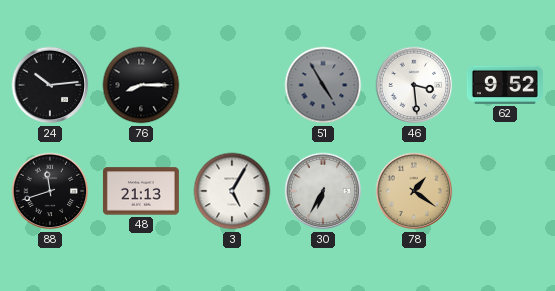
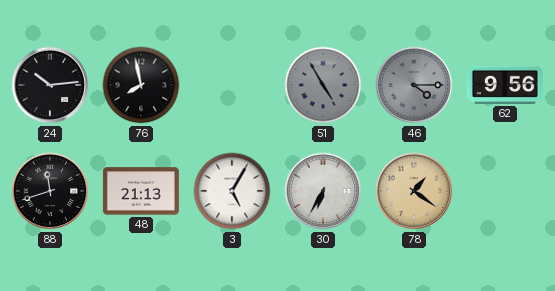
76: 8:15 -> 7:58
46: 3:29 -> 4:15
46 dial: white -> grey
62: 9:52 -> 9:56
